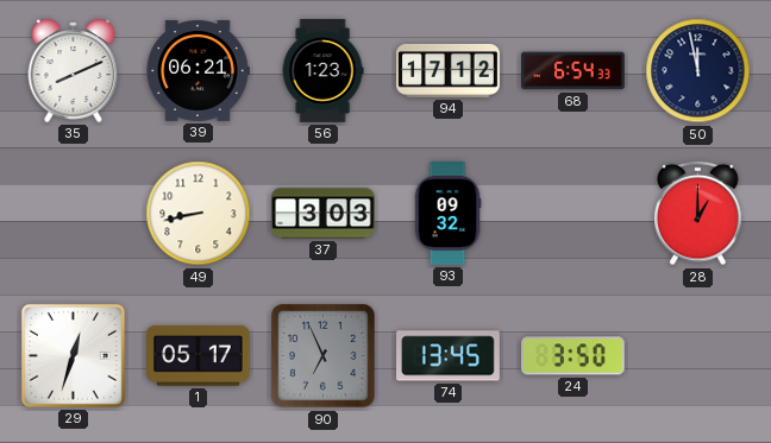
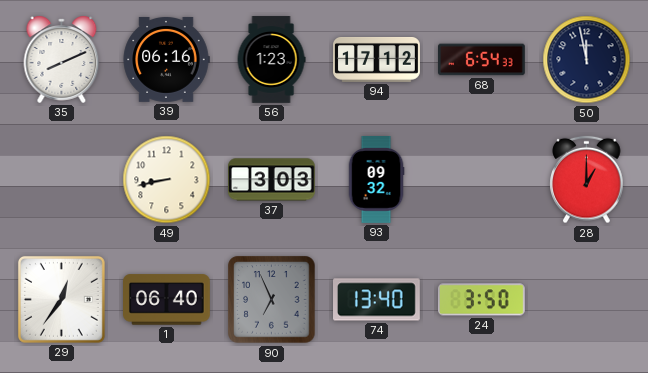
39: 06:21 -> 06:16
29: 12:33 -> 12:36
1: 05:17 -> 06:40
74: 13:45 -> 13:40
